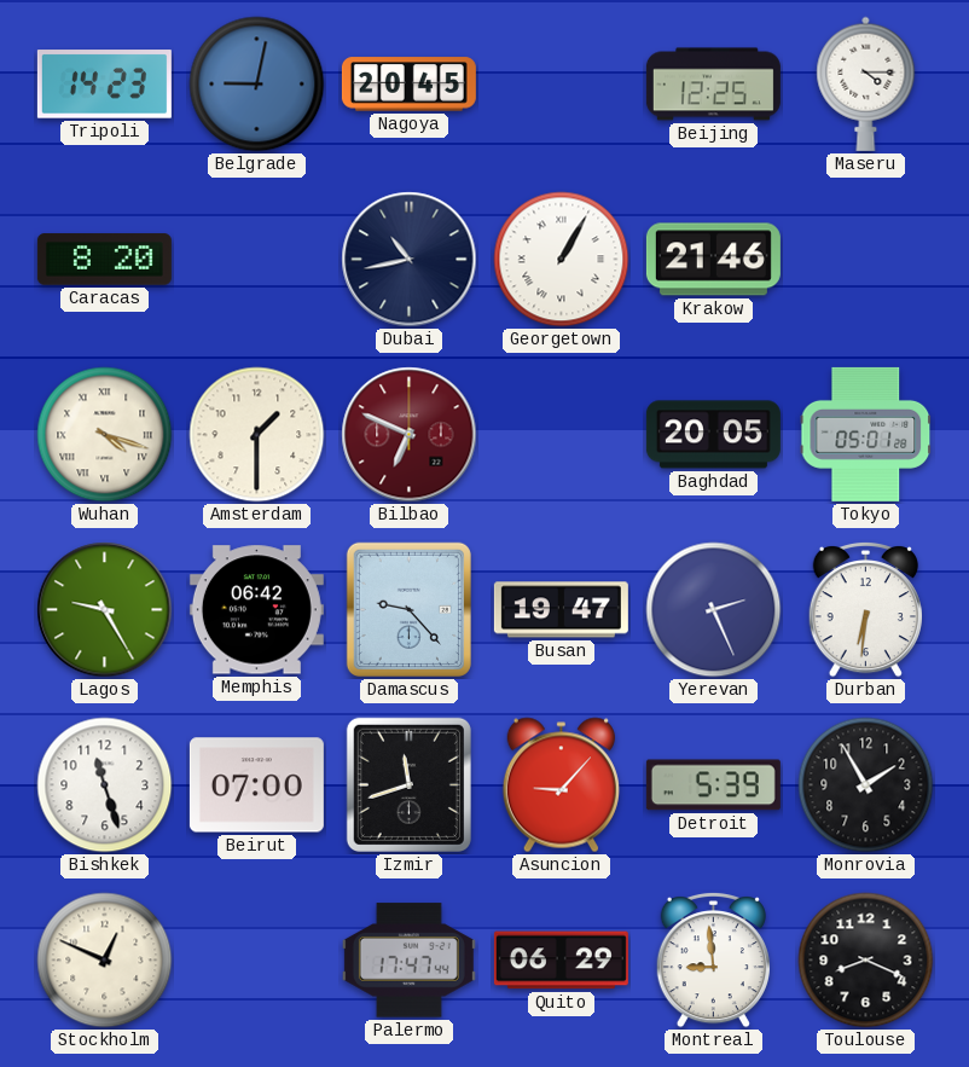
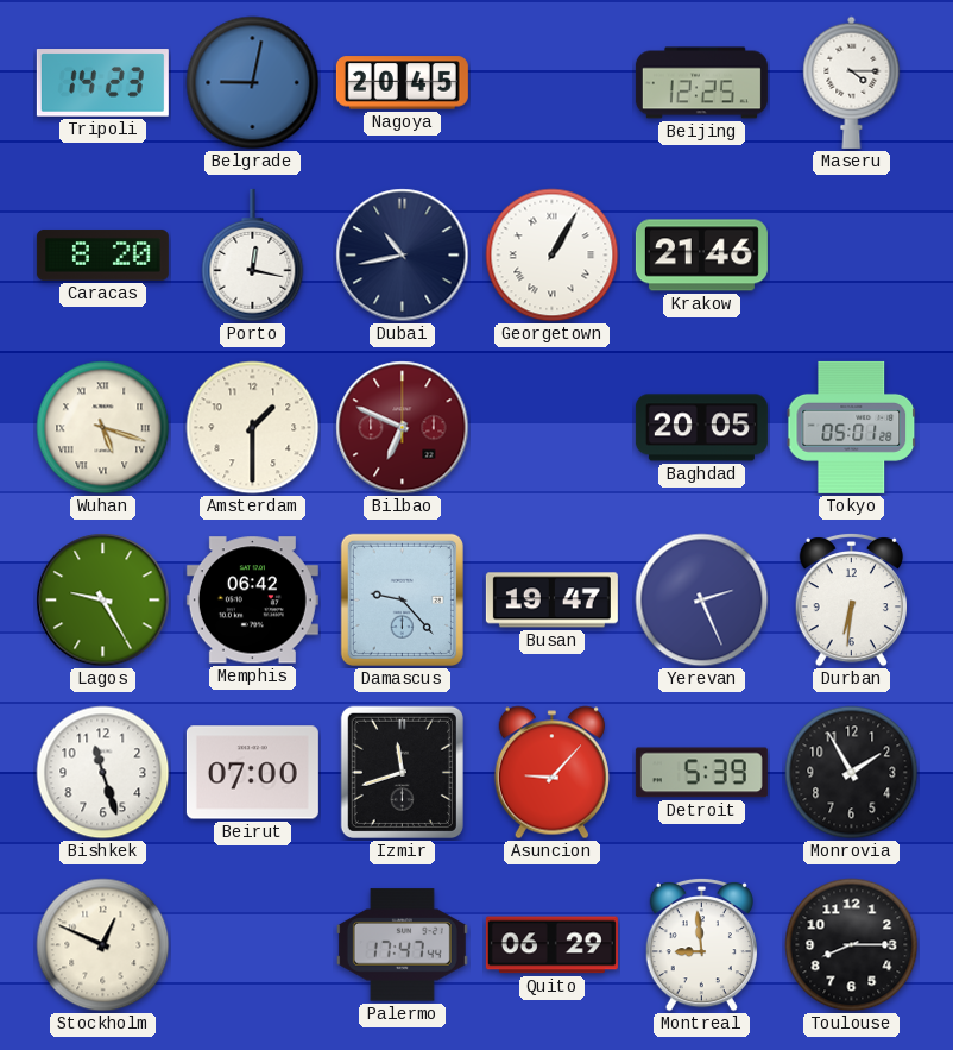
Porto: none -> 12:17
Wuhan: 4:18 -> 5:18
Toulouse: 8:19 -> 8:15
